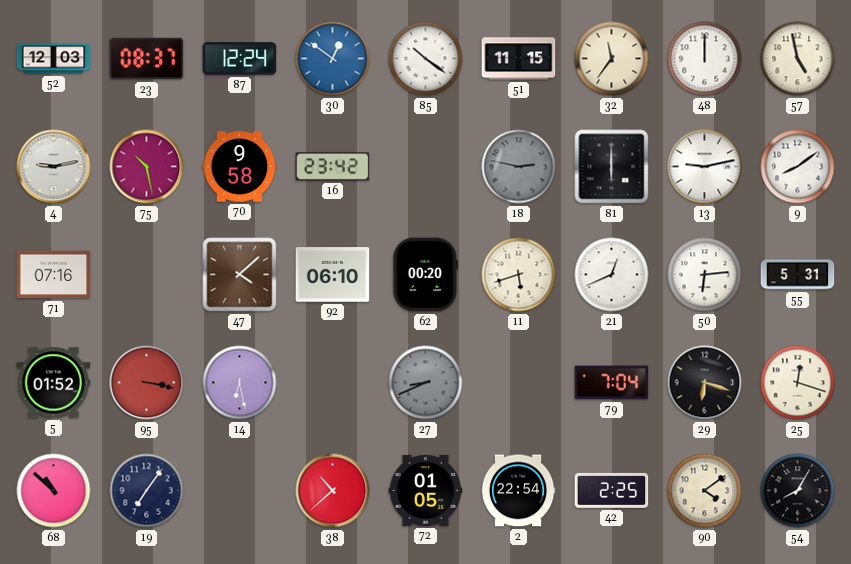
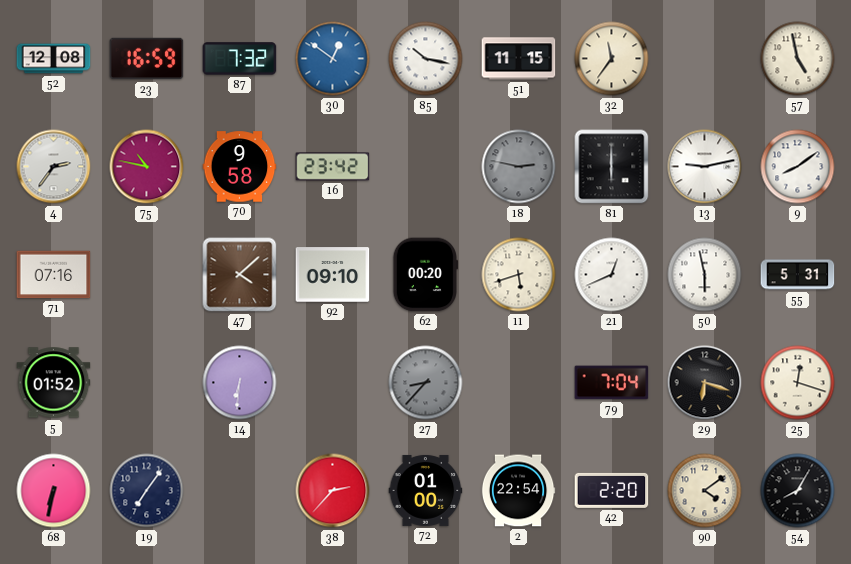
52: 12:03 -> 12:08
23: 08:37 -> 16:59
87: 12:24 -> 7:32
85: 10:21 -> 10:17
48: 12:00 -> none
4: 9:13 -> 2:36
75: 10:28 -> 10:47
92: 06:10 -> 09:10
50: 6:14 -> 5:58
95: 3:17 -> none
14: 6:28 -> 6:31
27: 8:41 -> 8:37
68: 10:52 -> 6:32
38: 10:38 -> 2:37
72: 01:05 -> 01:00
42: 2:25 -> 2:20
